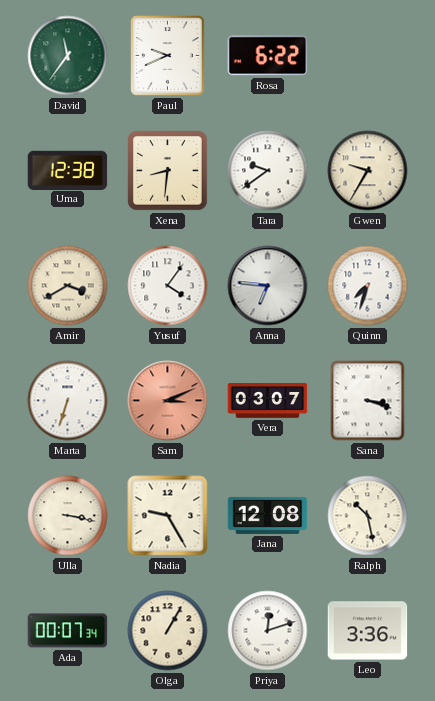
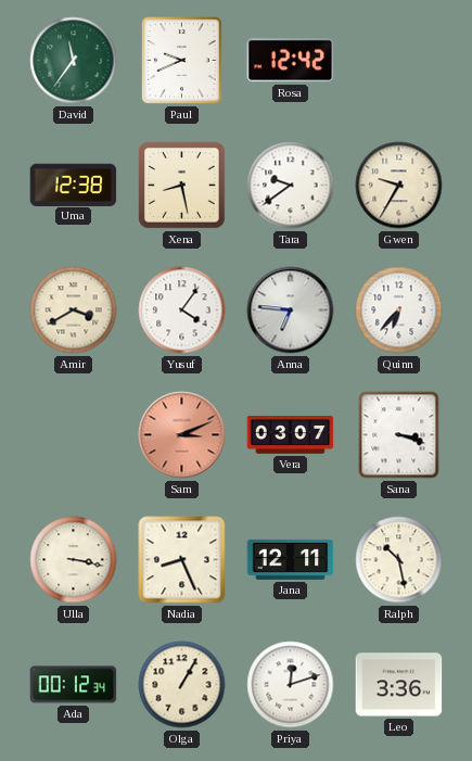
Rosa: 6:22 -> 12:42
Xena: 8:31 -> 8:28
Quinn: 7:33 -> 6:37
Marta: 6:33 -> none
Nadia: 9:25 -> 8:26
Jana: 12:08 -> 12:11
Ada: 00:07 -> 00:12
